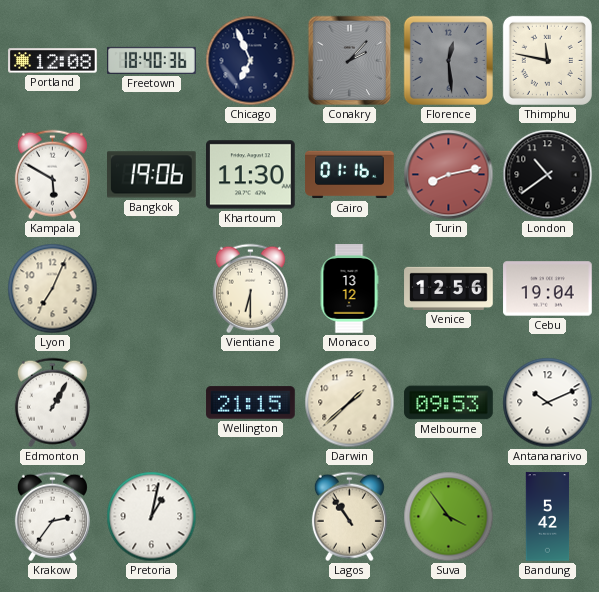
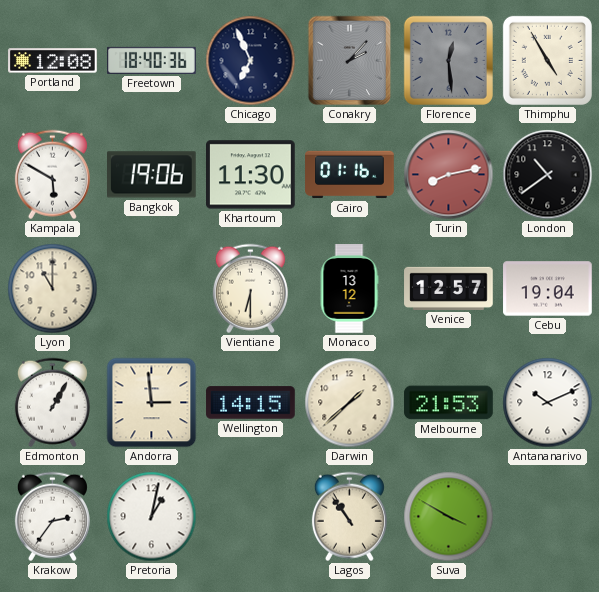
Thimphu: 11:47 -> 4:55
Lyon: 7:04 -> 11:00
Venice: 12:56 -> 12:57
Andorra: none -> 2:59
Wellington: 21:15 -> 14:15
Melbourne: 09:53 -> 21:53
Suva: 3:54 -> 3:50
Bandung: 5:42 -> none
